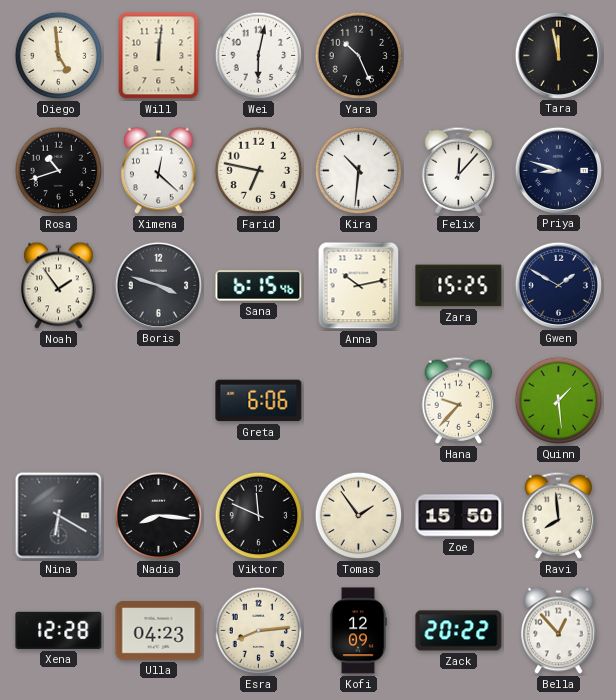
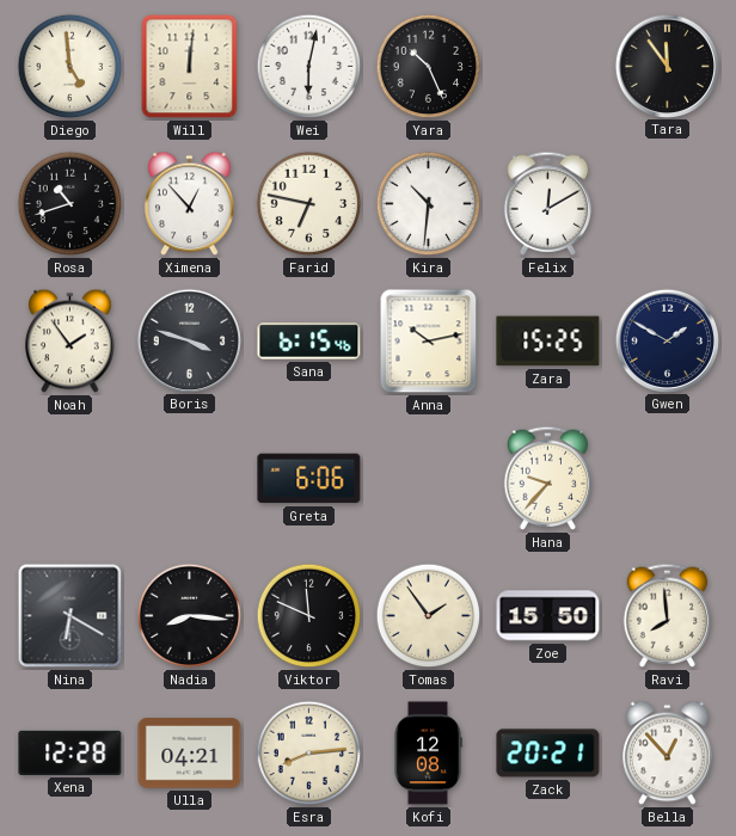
Tara: 11:58 -> 11:54
Ximena: 12:22 -> 12:53
Felix: 12:07 -> 12:10
Priya: 8:48 -> none
Quinn: 1:29 -> none
Ulla: 04:23 -> 04:21
Kofi: 12:09 -> 12:08
Zack: 20:22 -> 20:21
